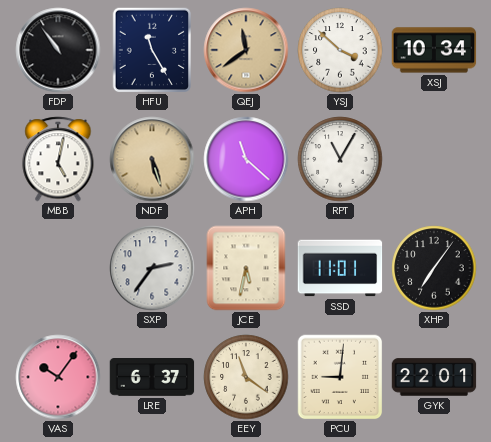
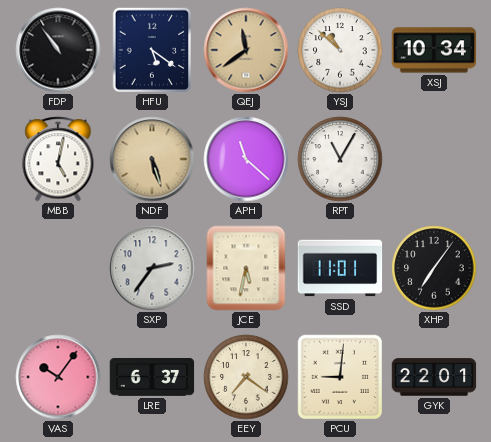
HFU: 11:25 -> 5:21
YSJ: 3:52 -> 10:52
EEY: 11:21 -> 7:21
